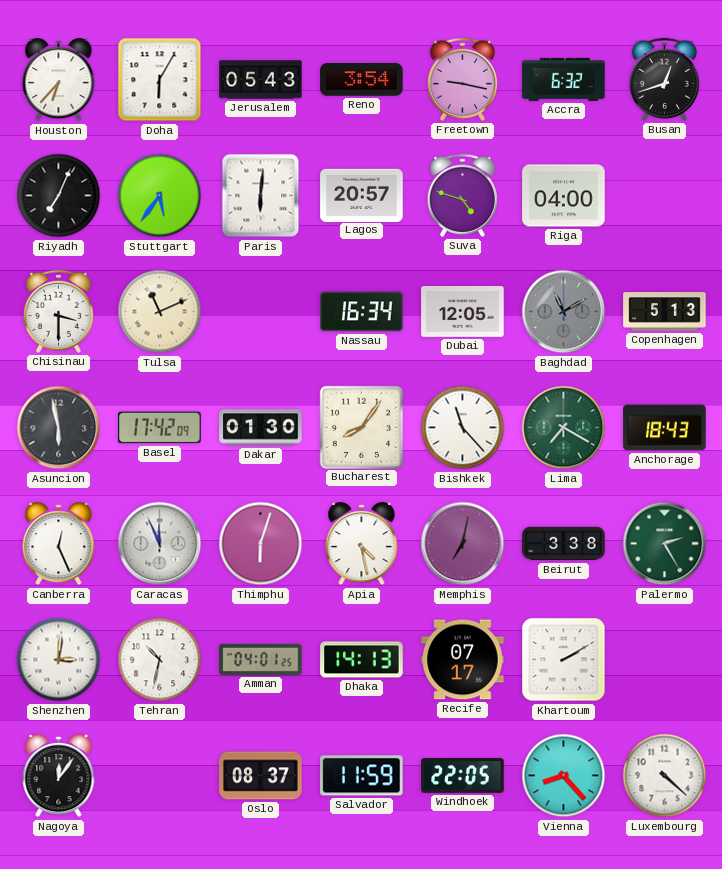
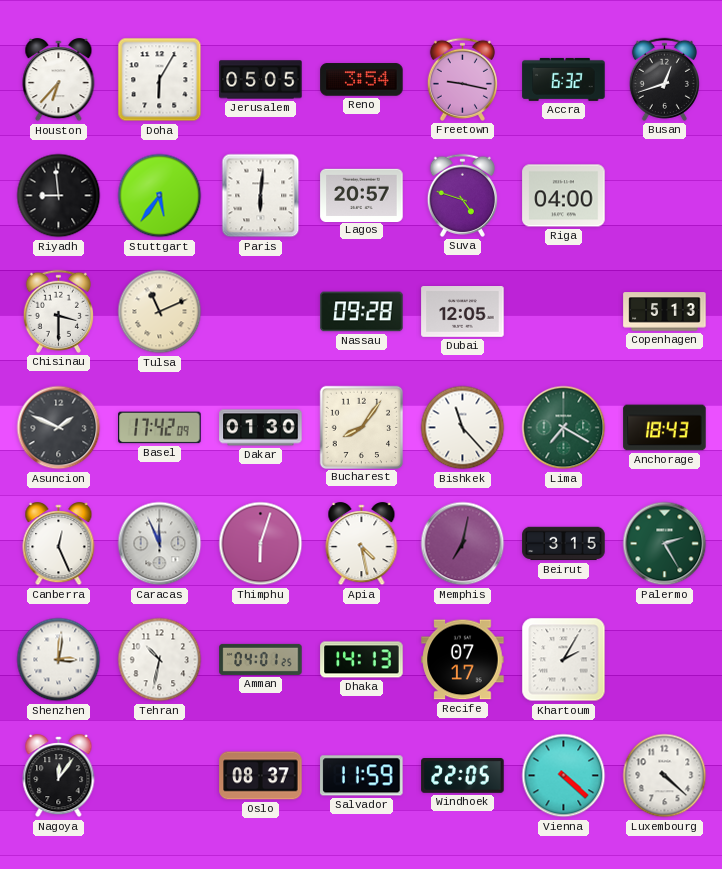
Jerusalem: 05:43 -> 05:05
Riyadh: 7:04 -> 8:59
Nassau: 16:34 -> 09:28
Baghdad: 11:10 -> none
Asuncion: 5:58 -> 1:49
Beirut: 3:38 -> 3:15
Khartoum: 2:10 -> 2:05
Vienna: 8:23 -> 4:22
